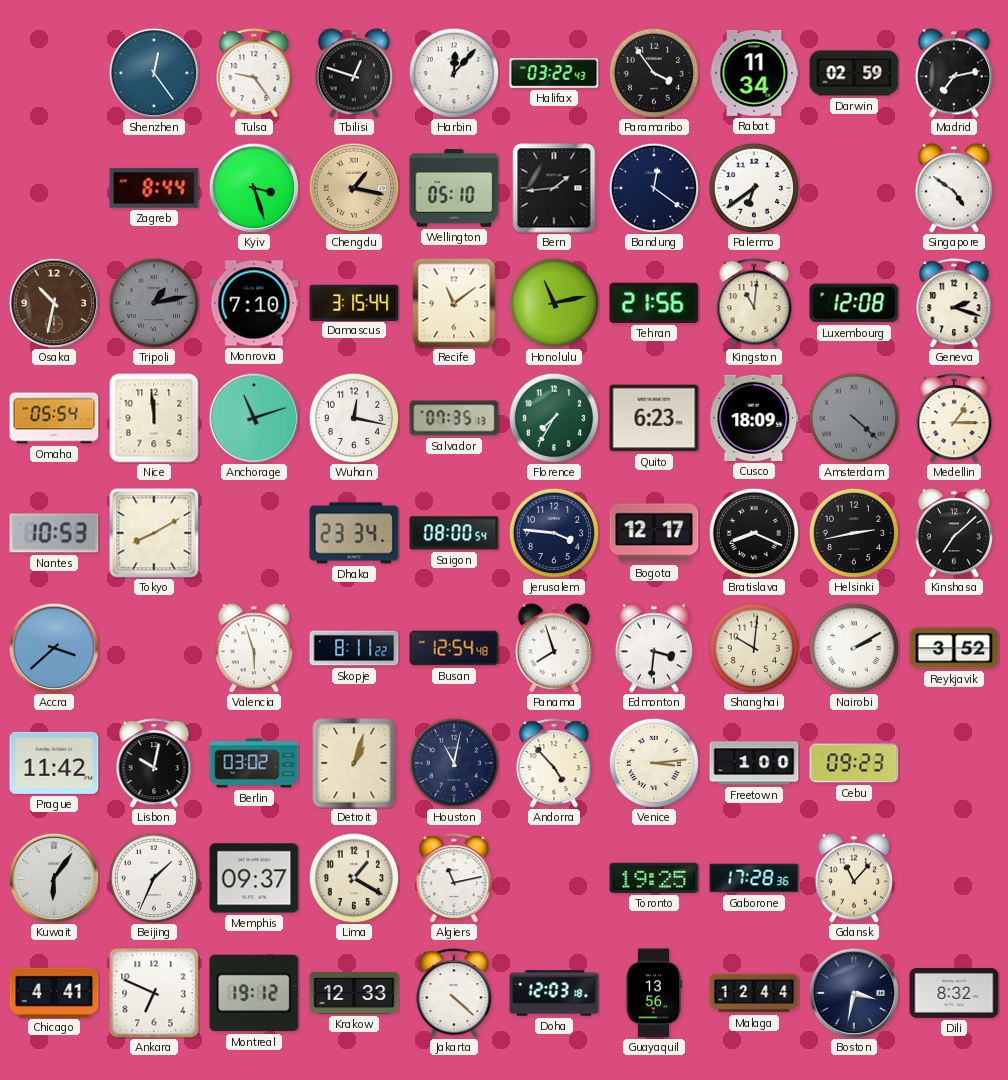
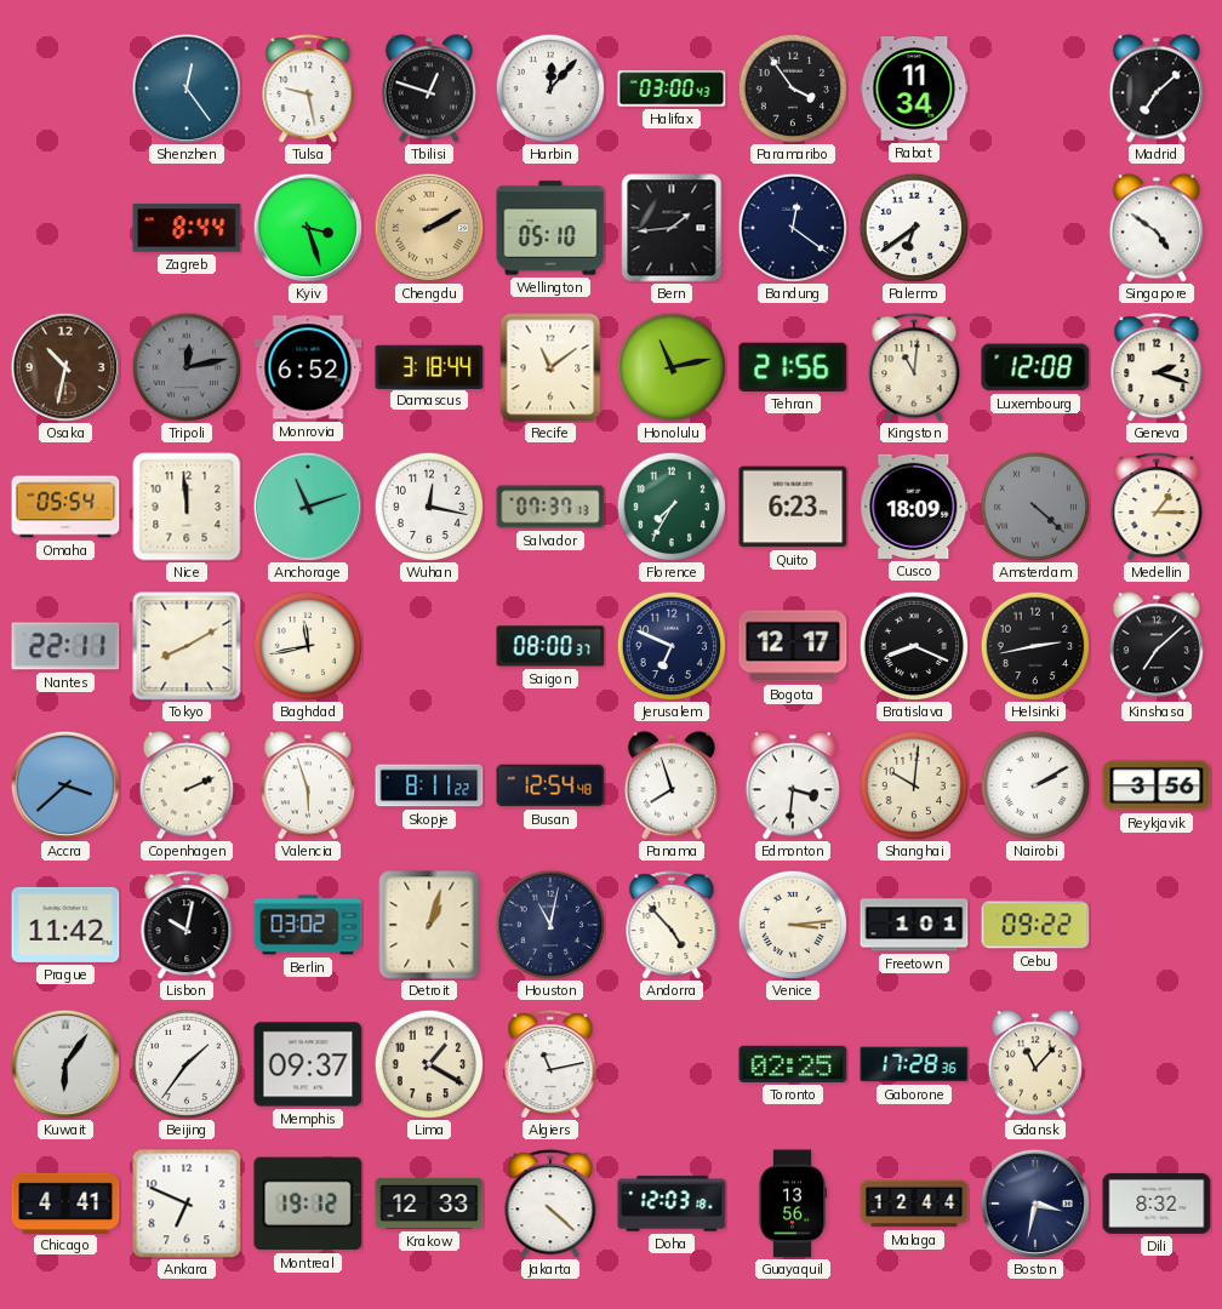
Tulsa: 9:24 -> 9:28
Halifax: 03:22 -> 03:00
Darwin: 02:59 -> none
Madrid: 7:13 -> 7:08
Chengdu: 1:17 -> 2:10
Tripoli: 1:13 -> 12:13
Monrovia: 7:10 -> 6:52
Damascus: 3:15 -> 3:18
Salvador: 07:35 -> 07:37
Nantes: 10:53 -> 22:11
Baghdad: none -> 11:43
Dhaka: 23:34 -> none
Saigon: 08:00:54 -> 08:00:37
Jerusalem: 3:46 -> 6:49
Copenhagen: none -> 2:11
Reykjavik: 3:52 -> 3:56
Freetown: 1:00 -> 1:01
Cebu: 09:23 -> 09:22
Beijing: 1:34 -> 1:36
Toronto: 19:25 -> 02:25
